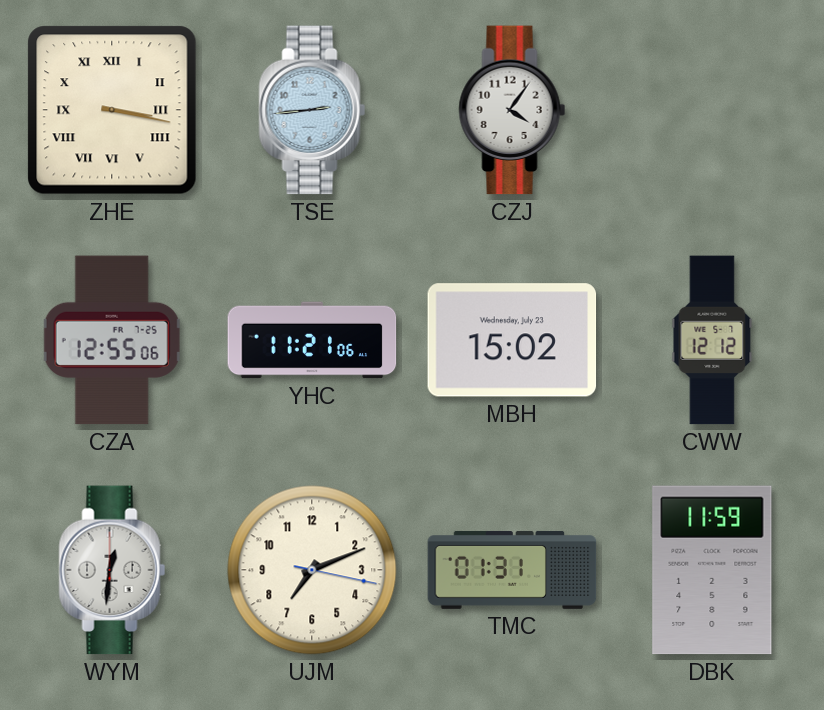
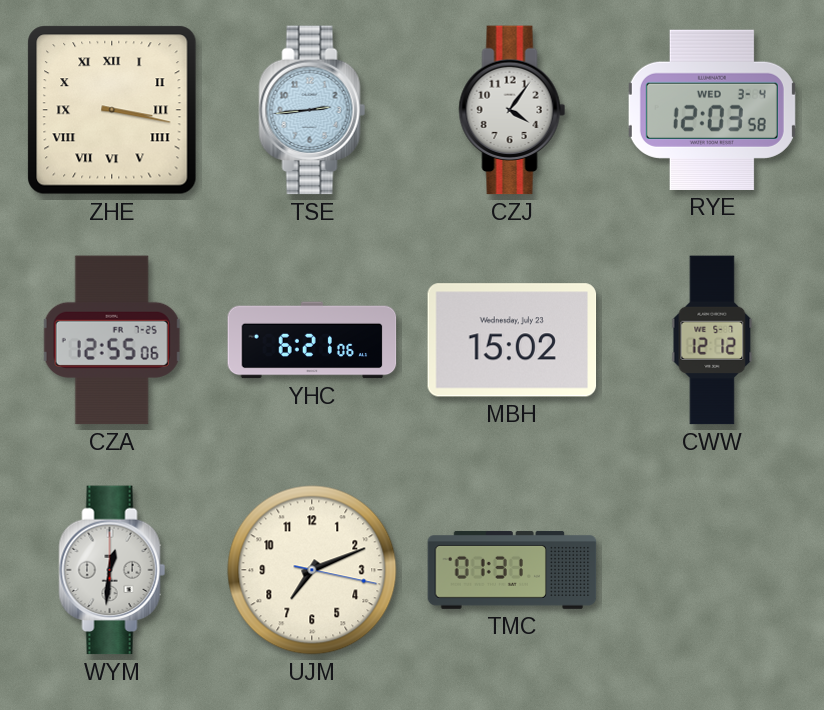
RYE: none -> 12:03
YHC: 11:21 -> 6:21
DBK: 11:59 -> none
